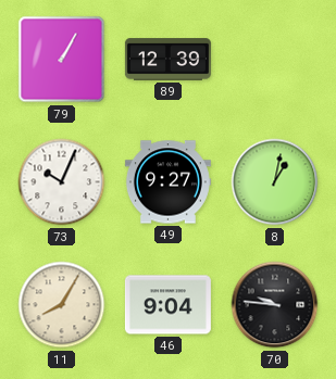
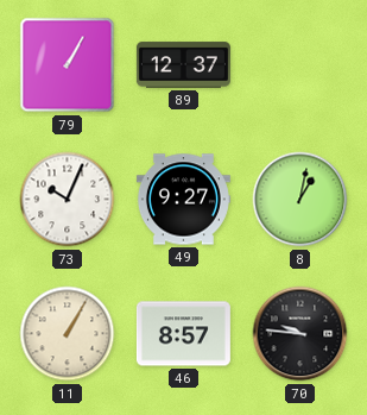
89: 12:39 -> 12:37
11: 8:05 -> 1:05
46: 9:04 -> 8:57
